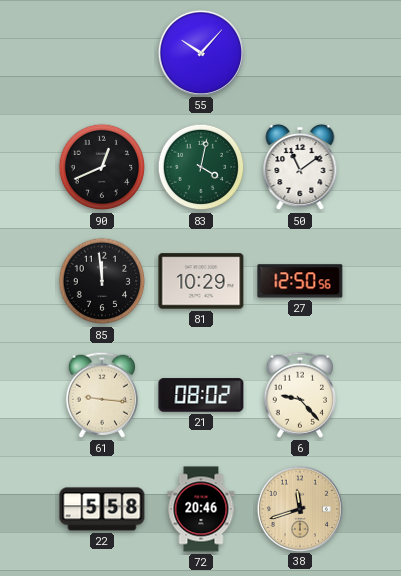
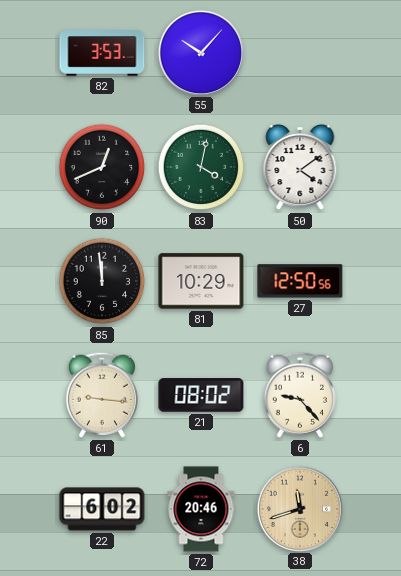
82: none -> 3:53
50: 11:09 -> 4:09
22: 5:58 -> 6:02
